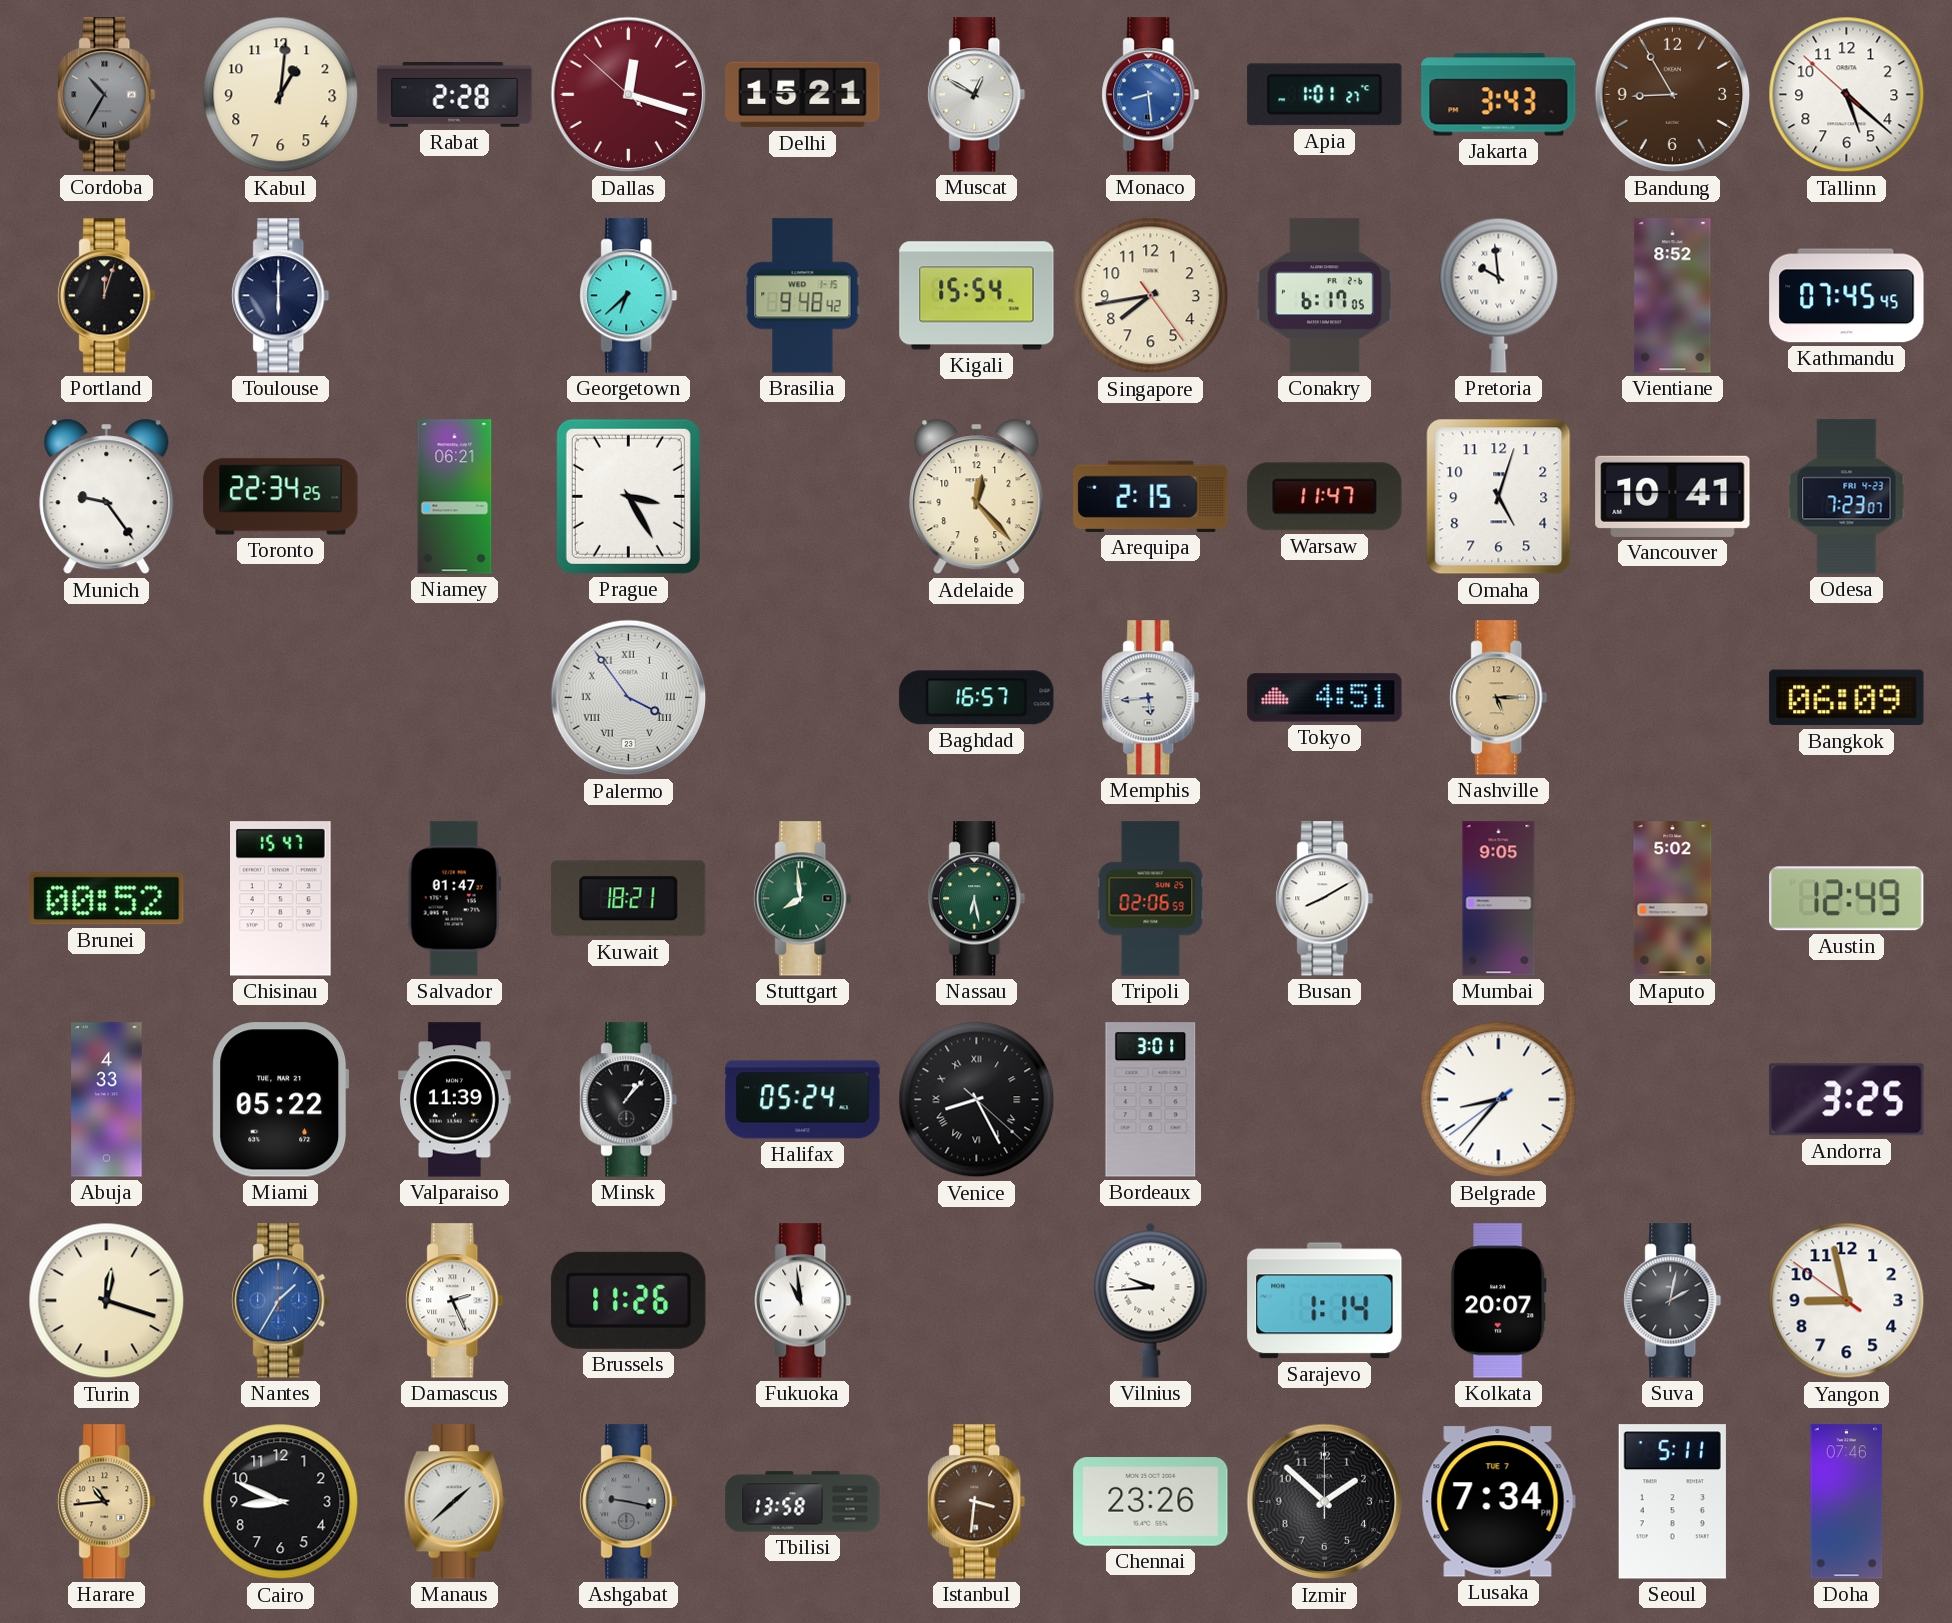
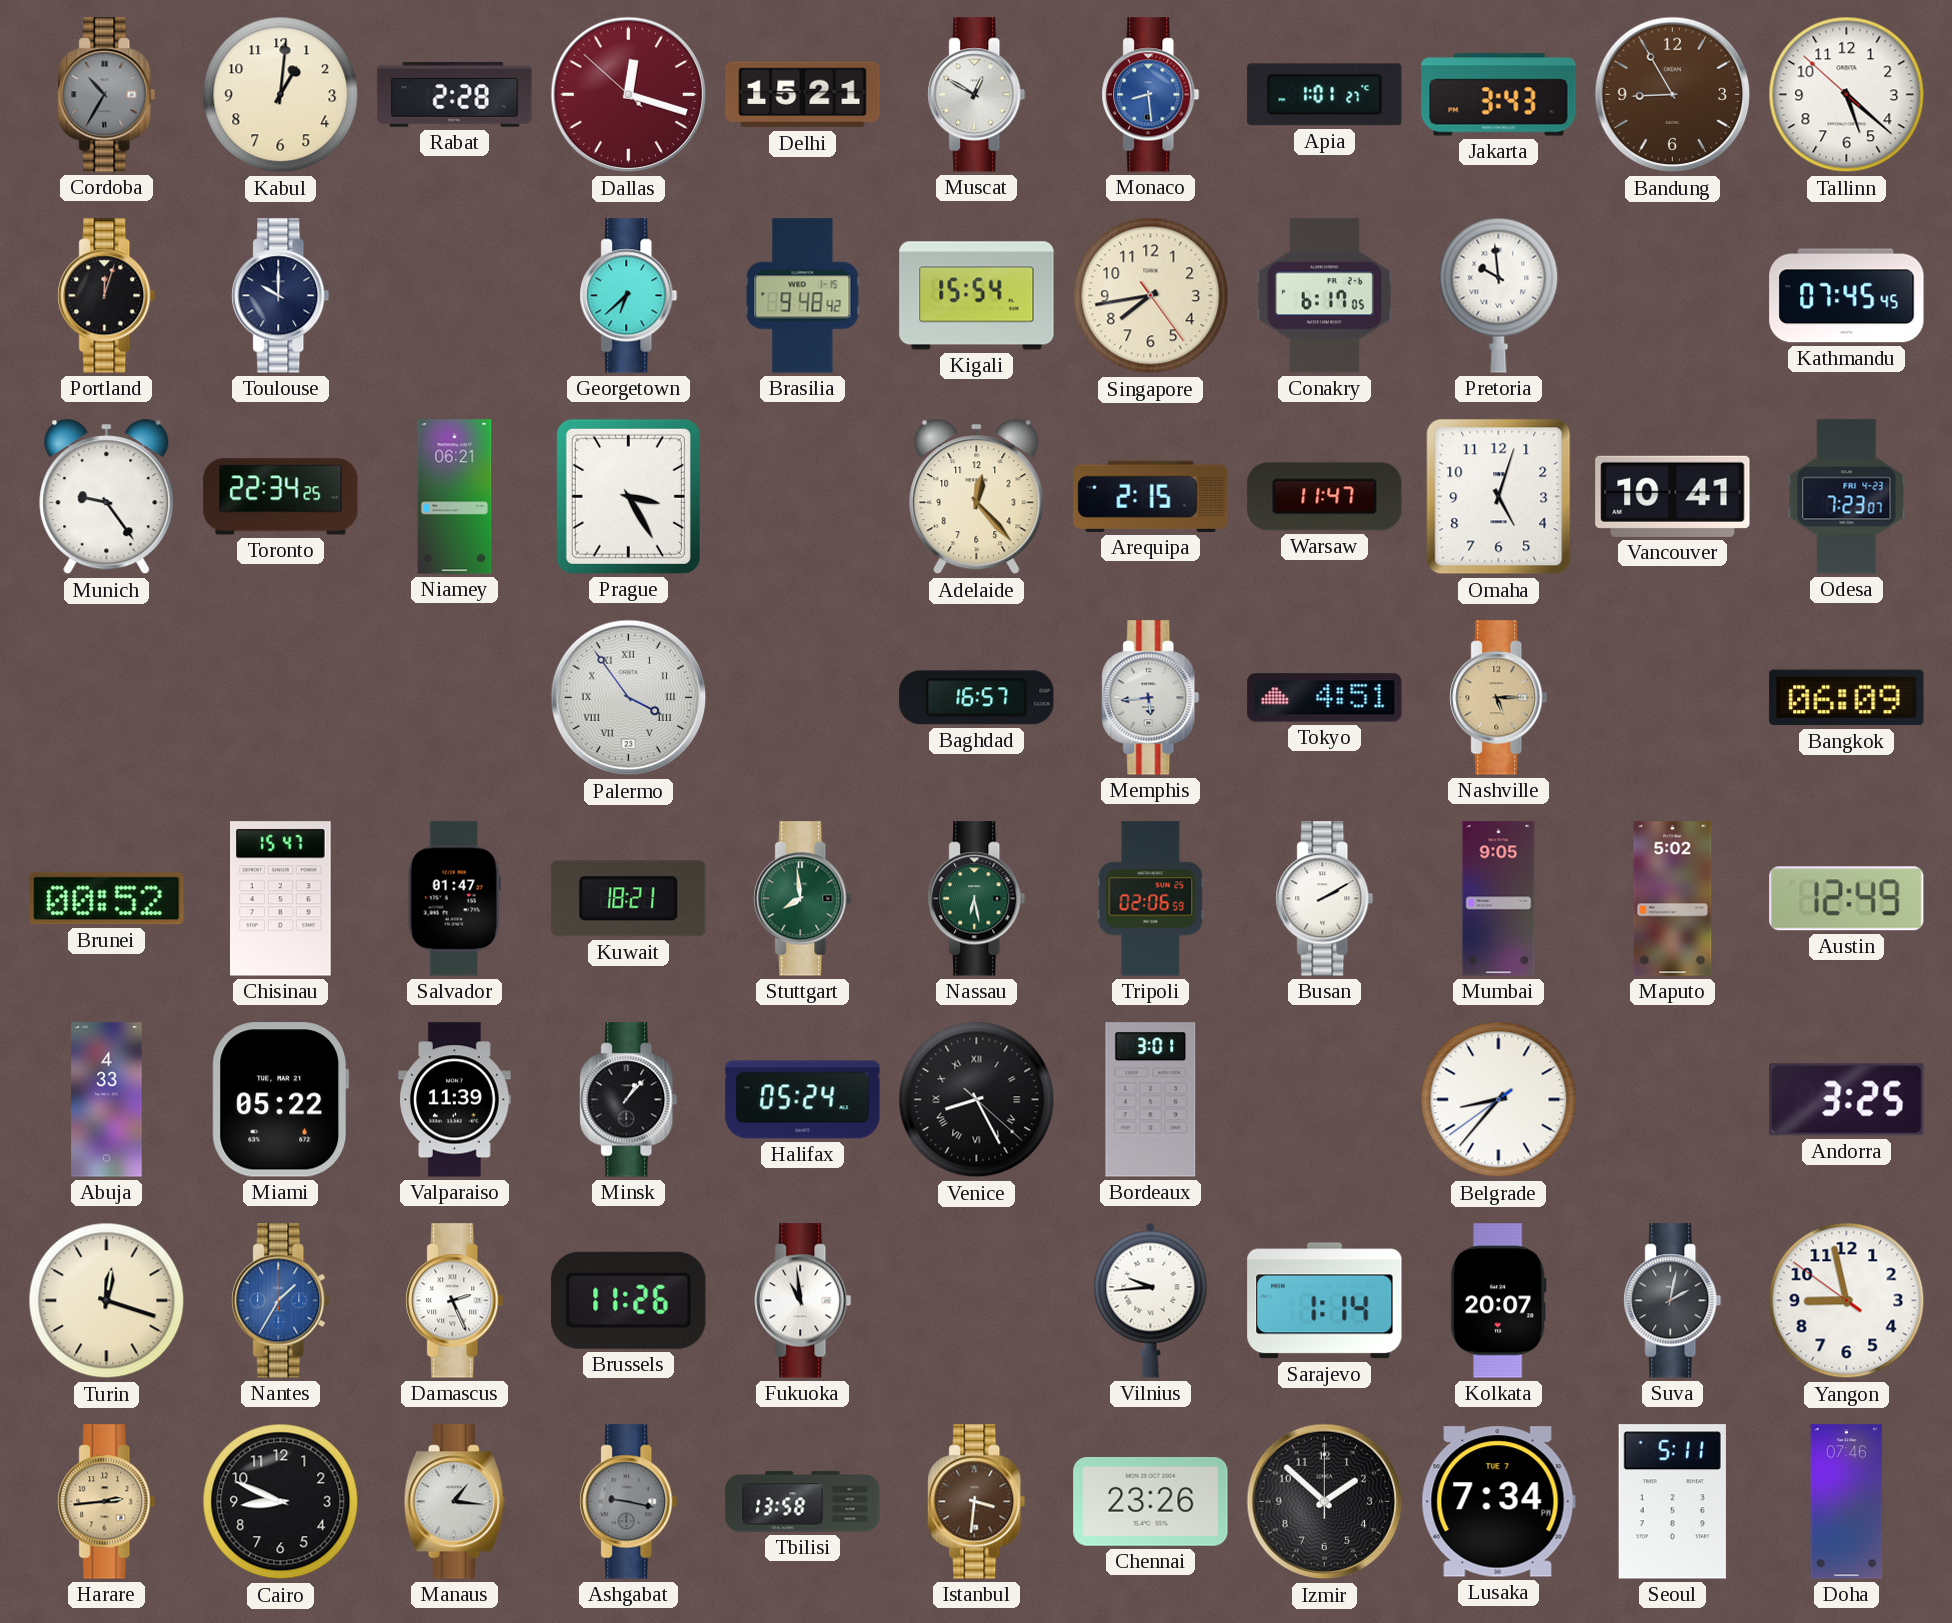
Toulouse: 6:00 -> 10:00
Vientiane: 8:52 -> none
Busan: 8:10 -> 2:10
Harare: 10:44 -> 2:44
Manaus: 1:38 -> 1:16
